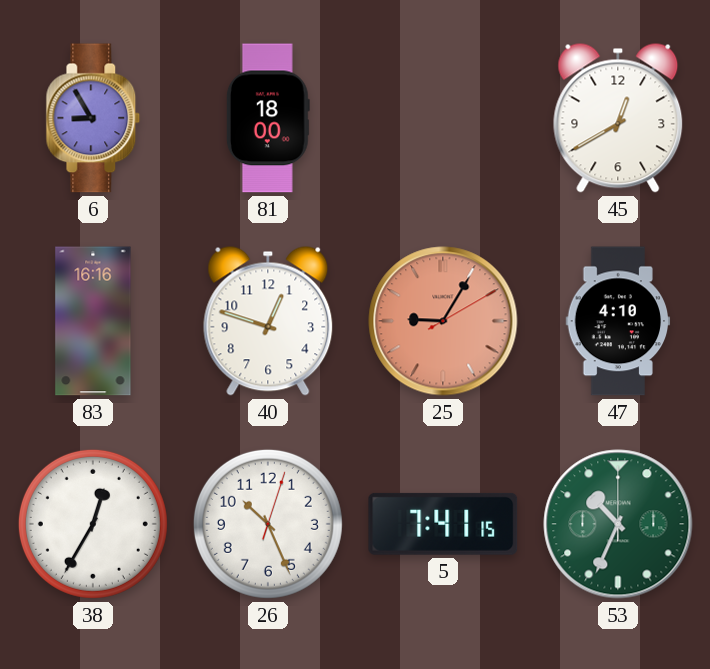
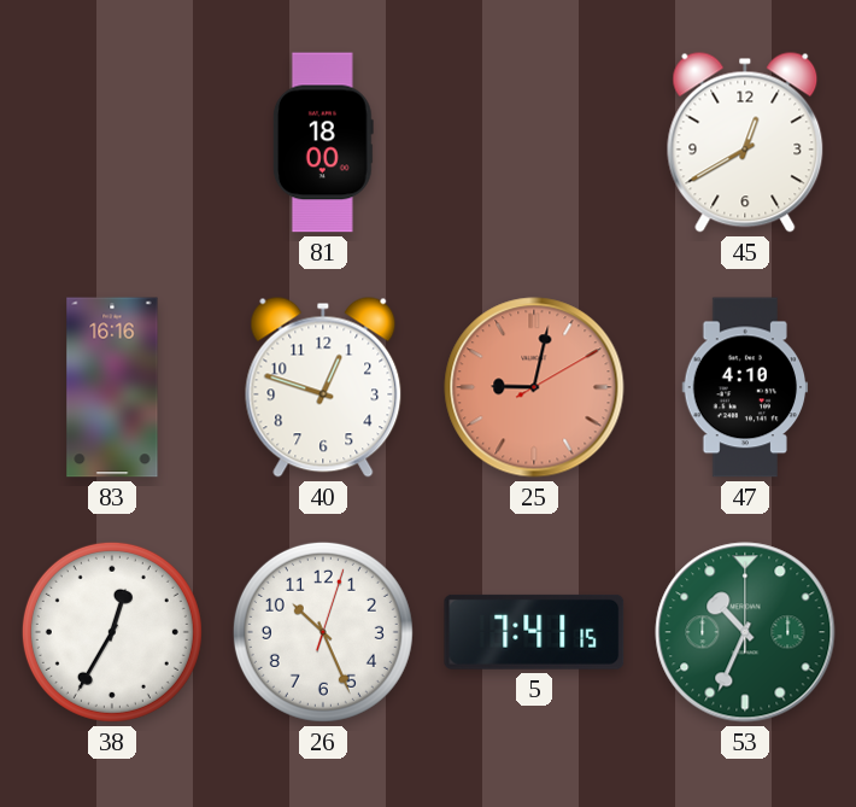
6: 8:55 -> none
25: 9:05 -> 9:02
